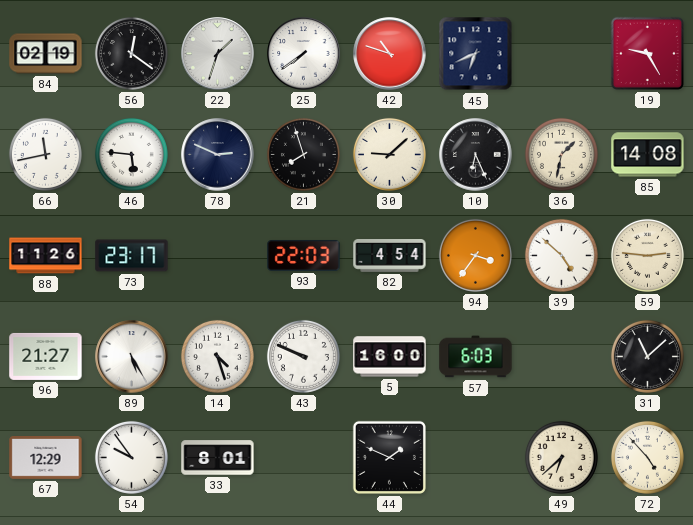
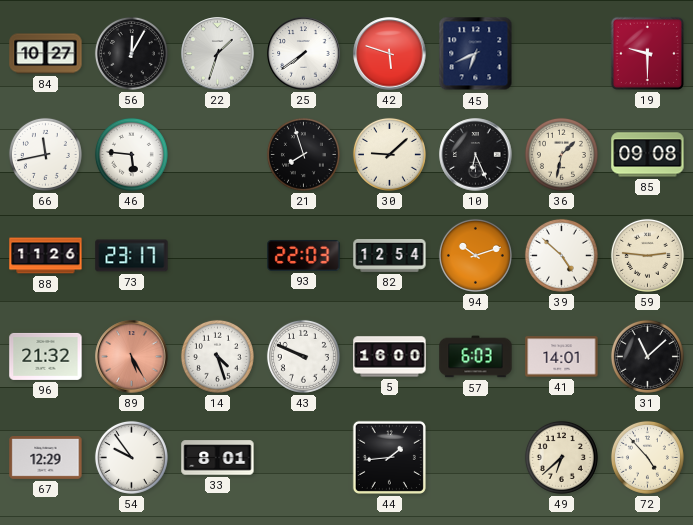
84: 02:19 -> 10:27
56: 12:21 -> 12:05
42: 10:48 -> 5:48
19: 9:25 -> 9:30
78: 2:49 -> none
85: 14:08 -> 09:08
82: 4:54 -> 12:54
94: 3:36 -> 10:12
96: 21:27 -> 21:32
89 dial: white -> salmon
41: none -> 14:01
44: 1:49 -> 1:44
